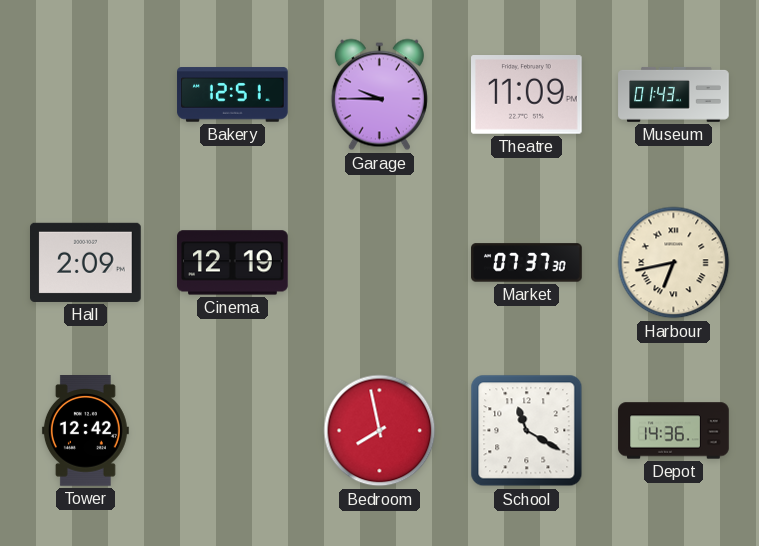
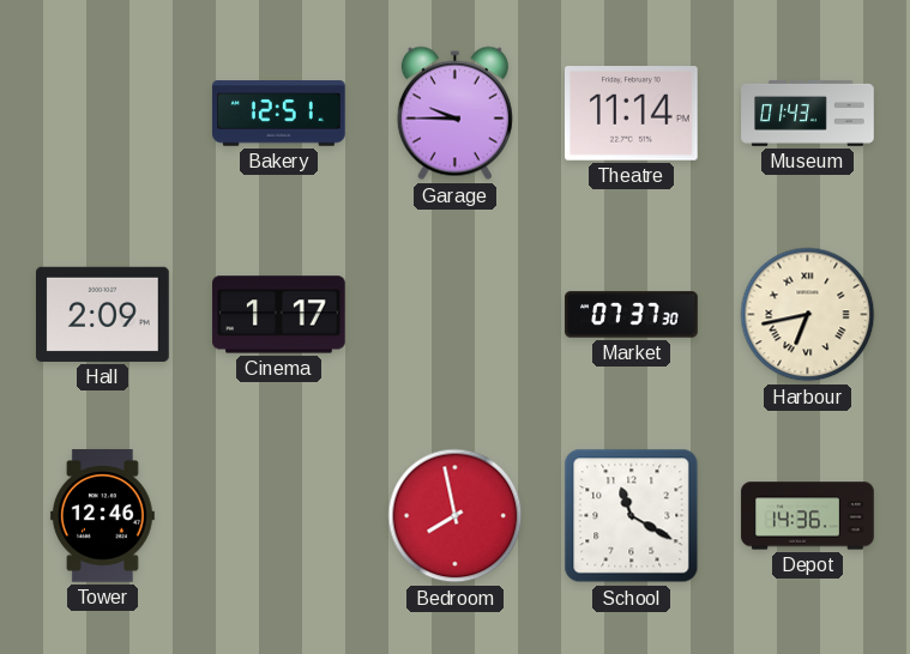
Theatre: 11:09 -> 11:14
Cinema: 12:19 -> 1:17
Tower: 12:42 -> 12:46
